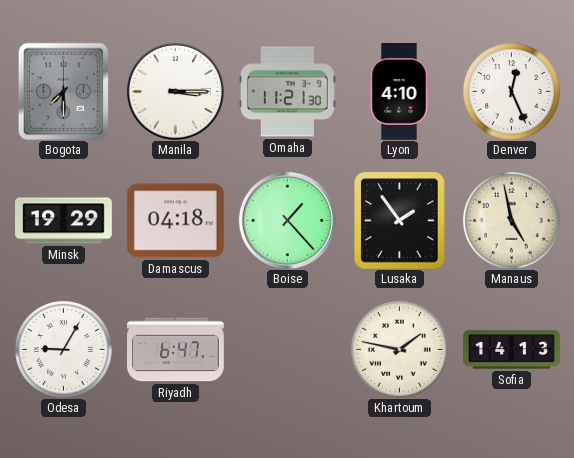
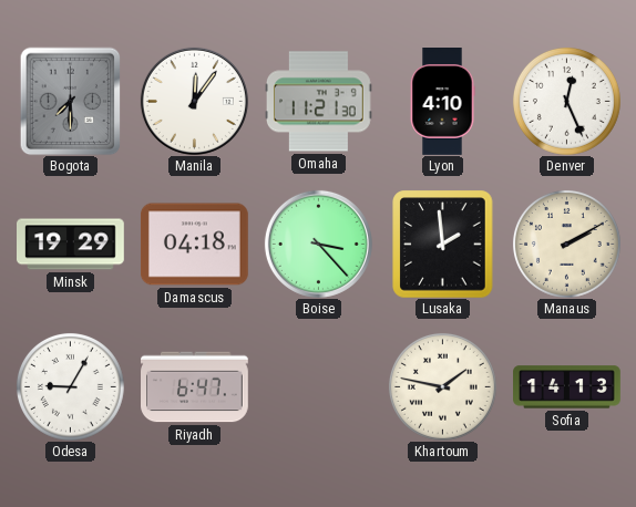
Manila: 3:15 -> 12:06
Boise: 1:23 -> 3:23
Lusaka: 1:54 -> 1:59
Manaus: 4:58 -> 2:10
